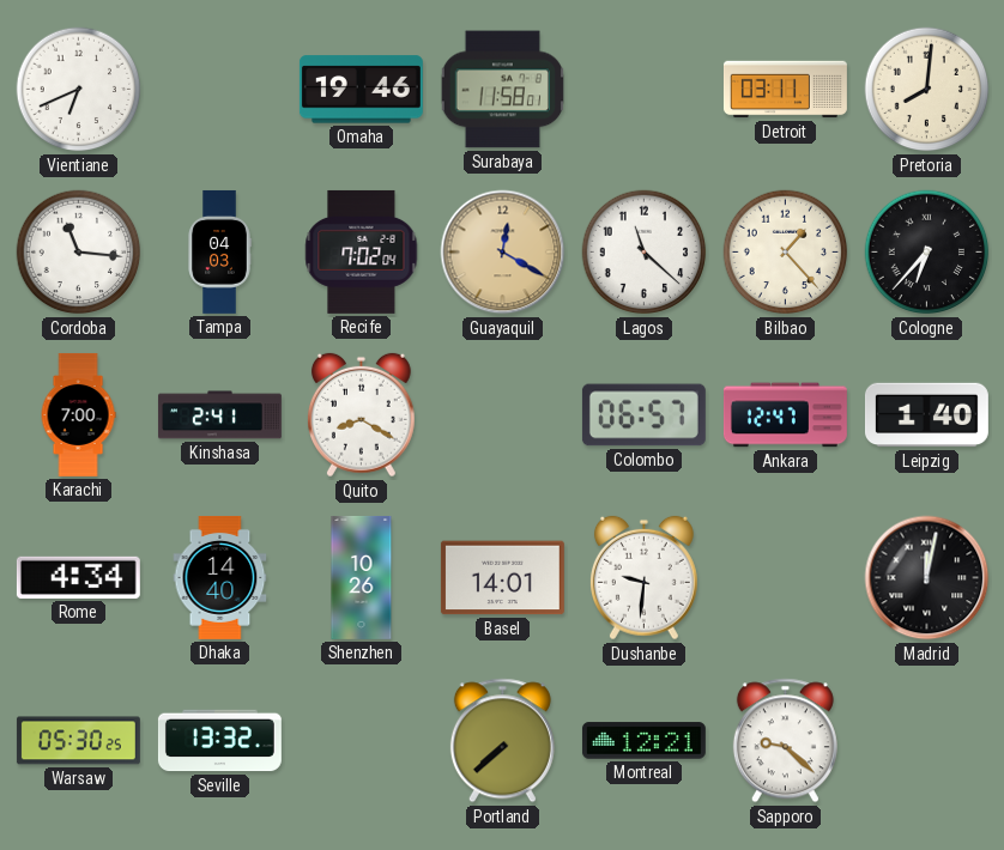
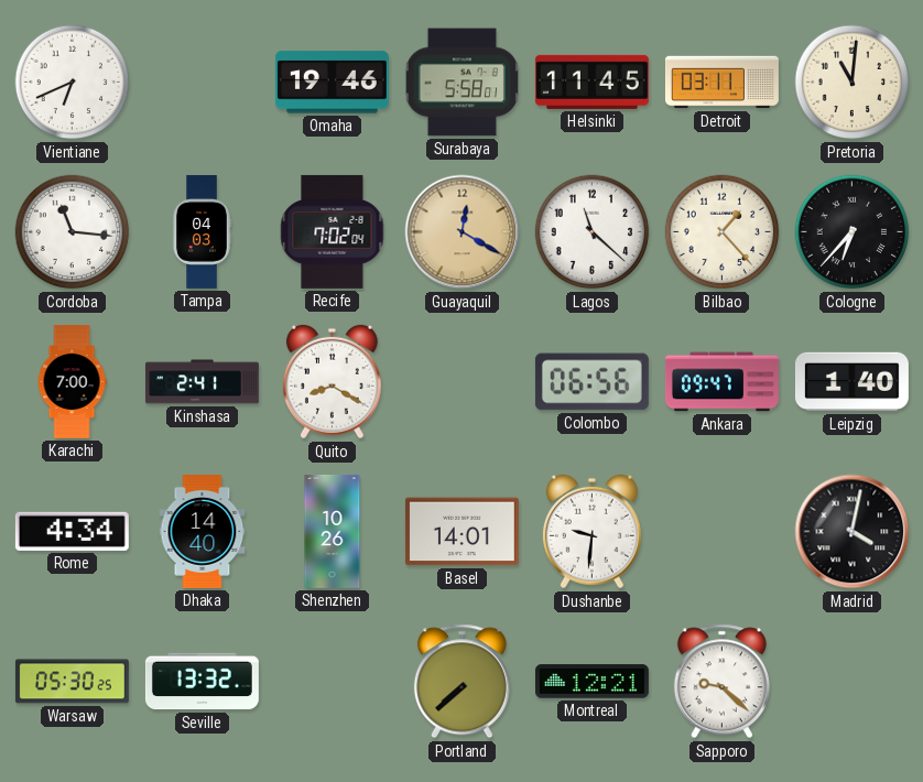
Surabaya: 11:58 -> 5:58
Helsinki: none -> 11:45
Pretoria: 8:01 -> 11:01
Colombo: 06:57 -> 06:56
Ankara: 12:47 -> 09:47
Madrid: 12:02 -> 4:02
